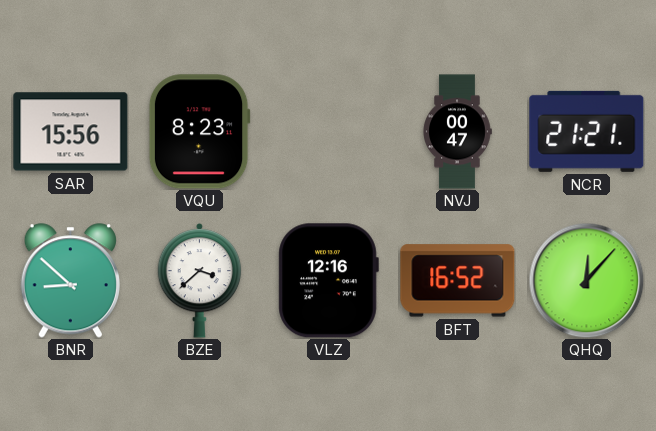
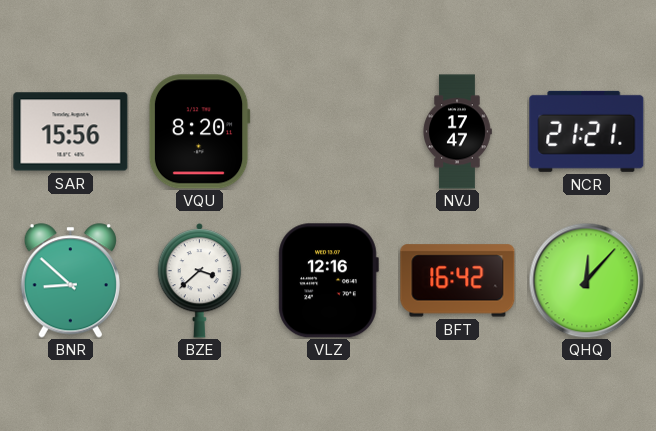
VQU: 8:23 -> 8:20
NVJ: 00:47 -> 17:47
BFT: 16:52 -> 16:42
